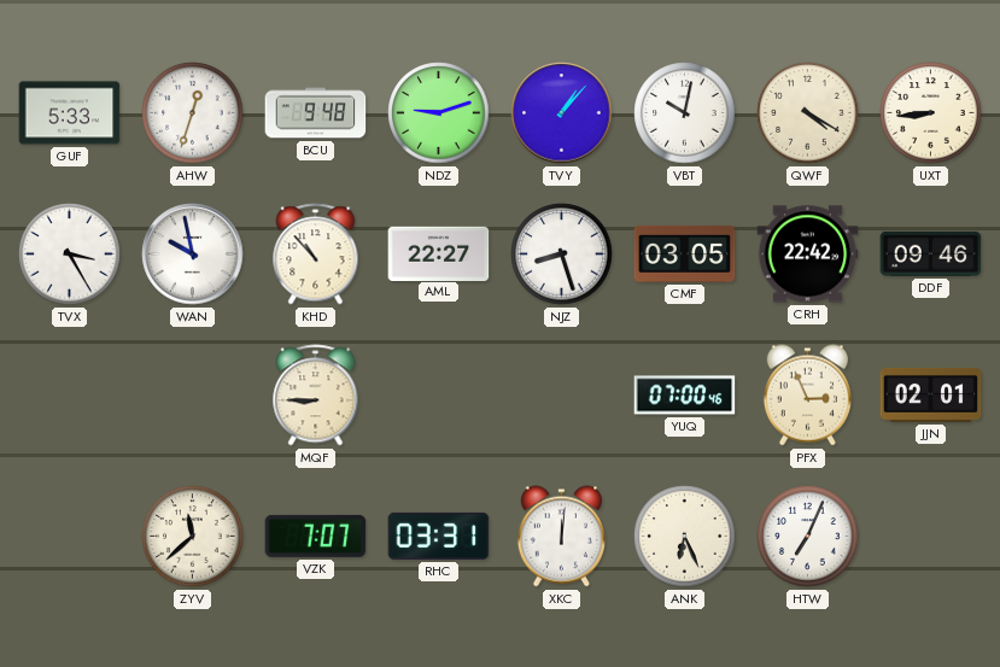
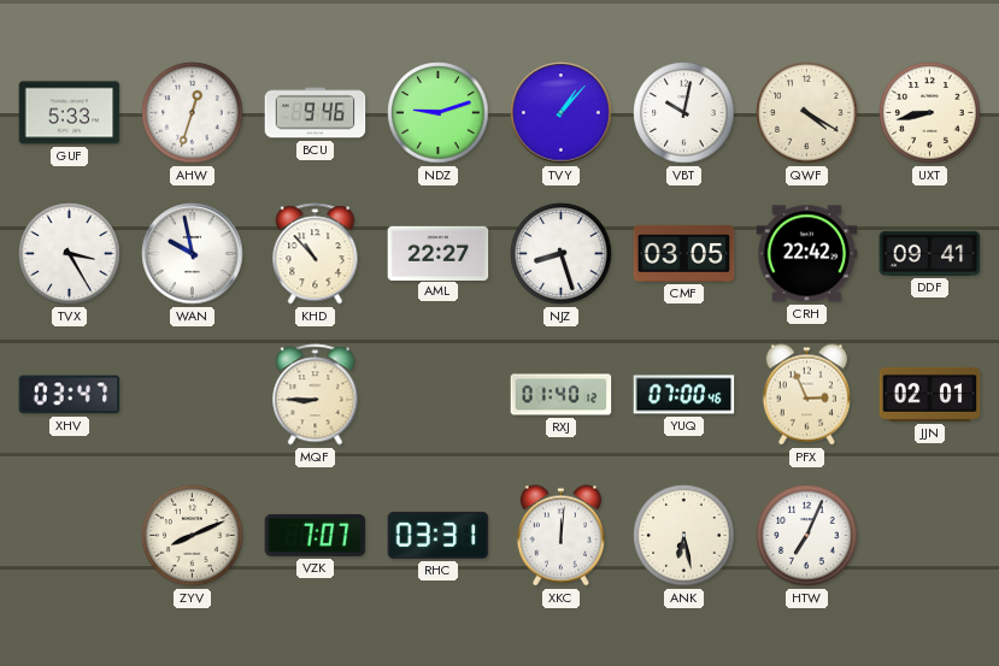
BCU: 9:48 -> 9:46
UXT: 8:44 -> 8:43
DDF: 09:46 -> 09:41
XHV: none -> 03:47
RXJ: none -> 01:40
ZYV: 11:38 -> 8:11
ANK: 6:26 -> 6:28
